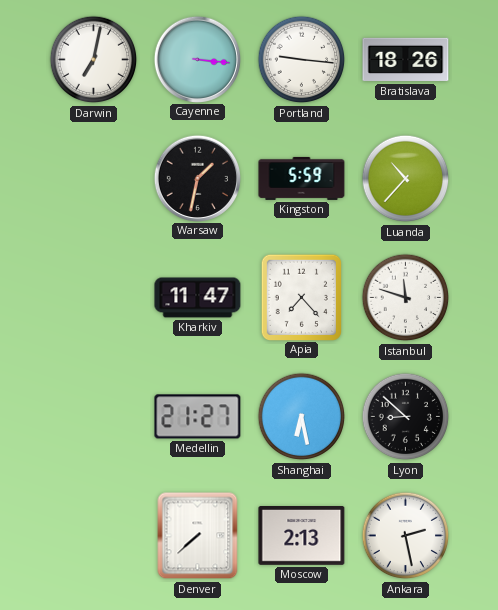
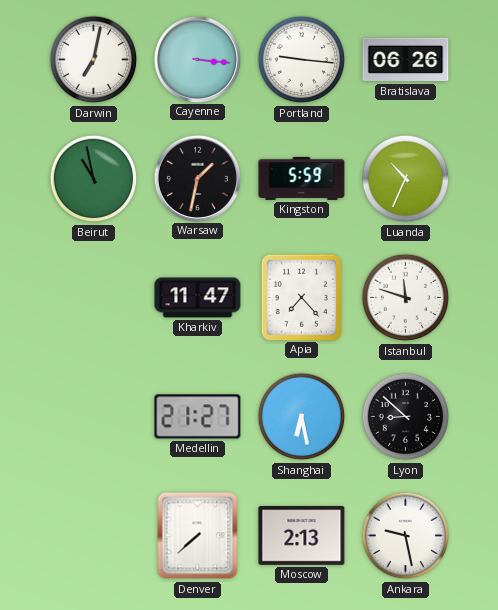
Bratislava: 18:26 -> 06:26
Beirut: none -> 10:58
Luanda: 10:37 -> 10:34
Ankara: 2:28 -> 9:28
